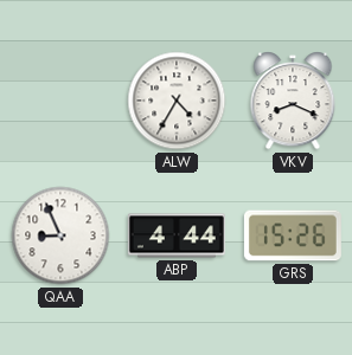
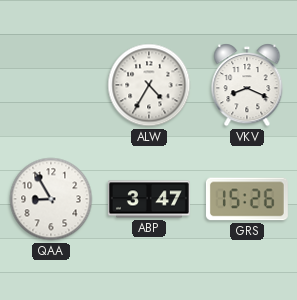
QAA: 8:56 -> 8:55
ABP: 4:44 -> 3:47
